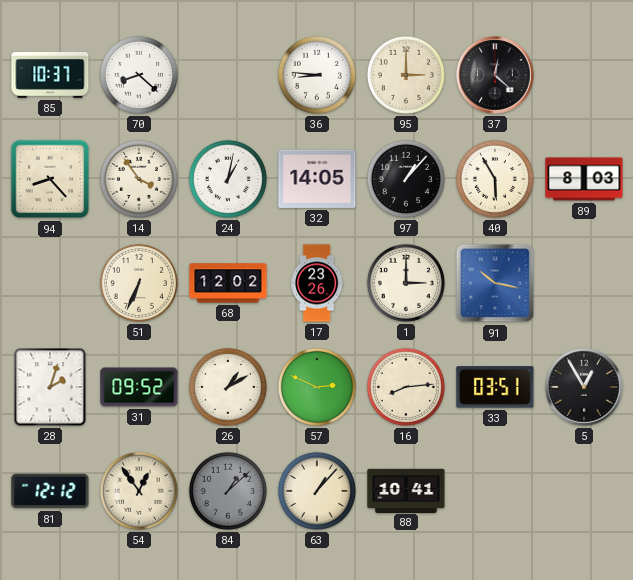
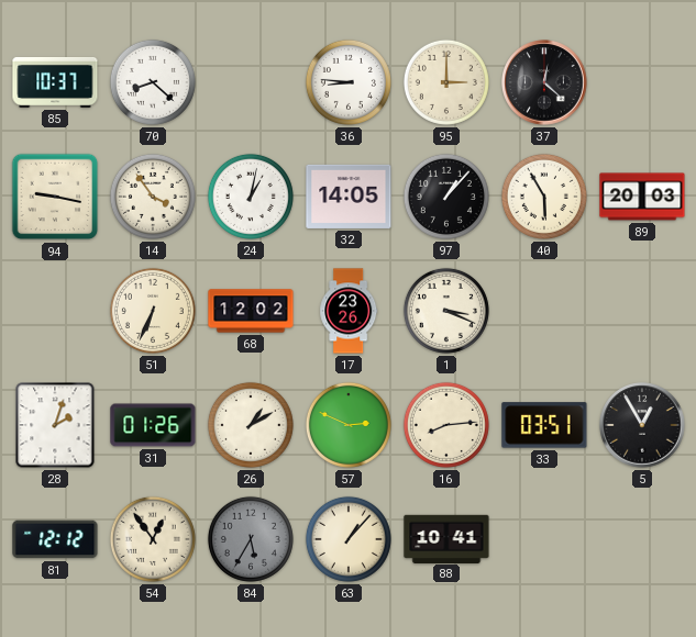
94: 8:23 -> 9:17
89: 8:03 -> 20:03
1: 3:00 -> 3:19
91: 10:17 -> none
31: 09:52 -> 01:26
84: 1:08 -> 5:35
